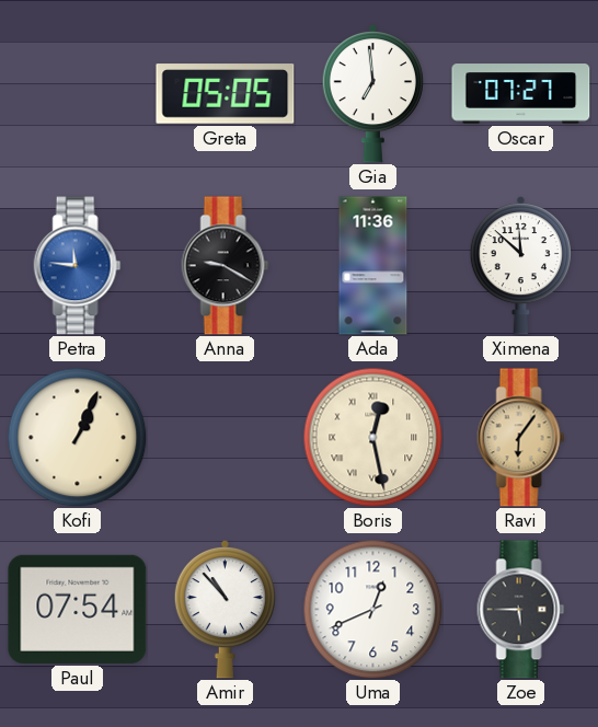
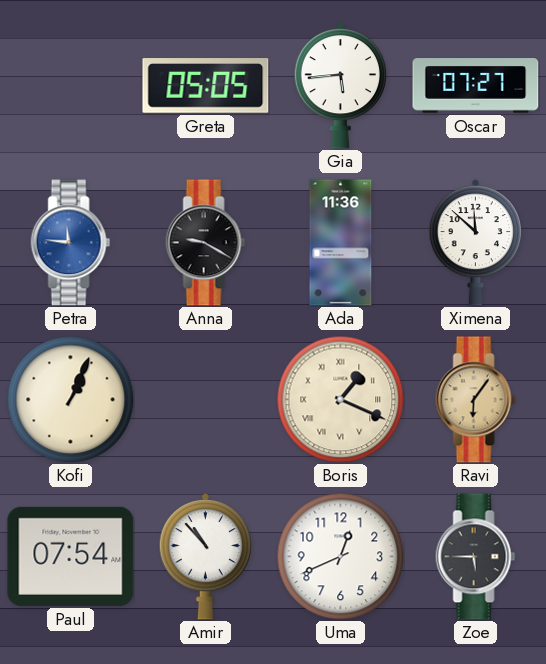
Gia: 6:59 -> 5:44
Boris: 12:28 -> 1:19
